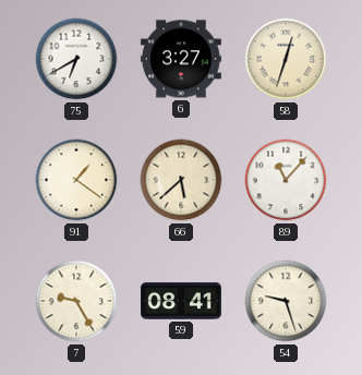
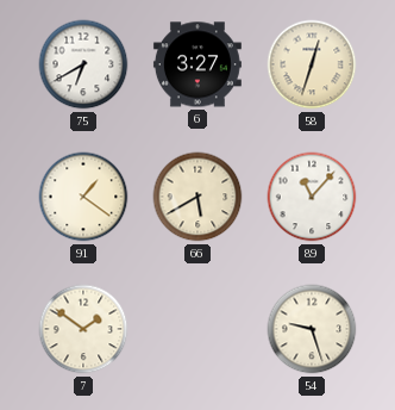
66: 5:38 -> 5:40
7: 9:25 -> 1:51
59: 08:41 -> none
